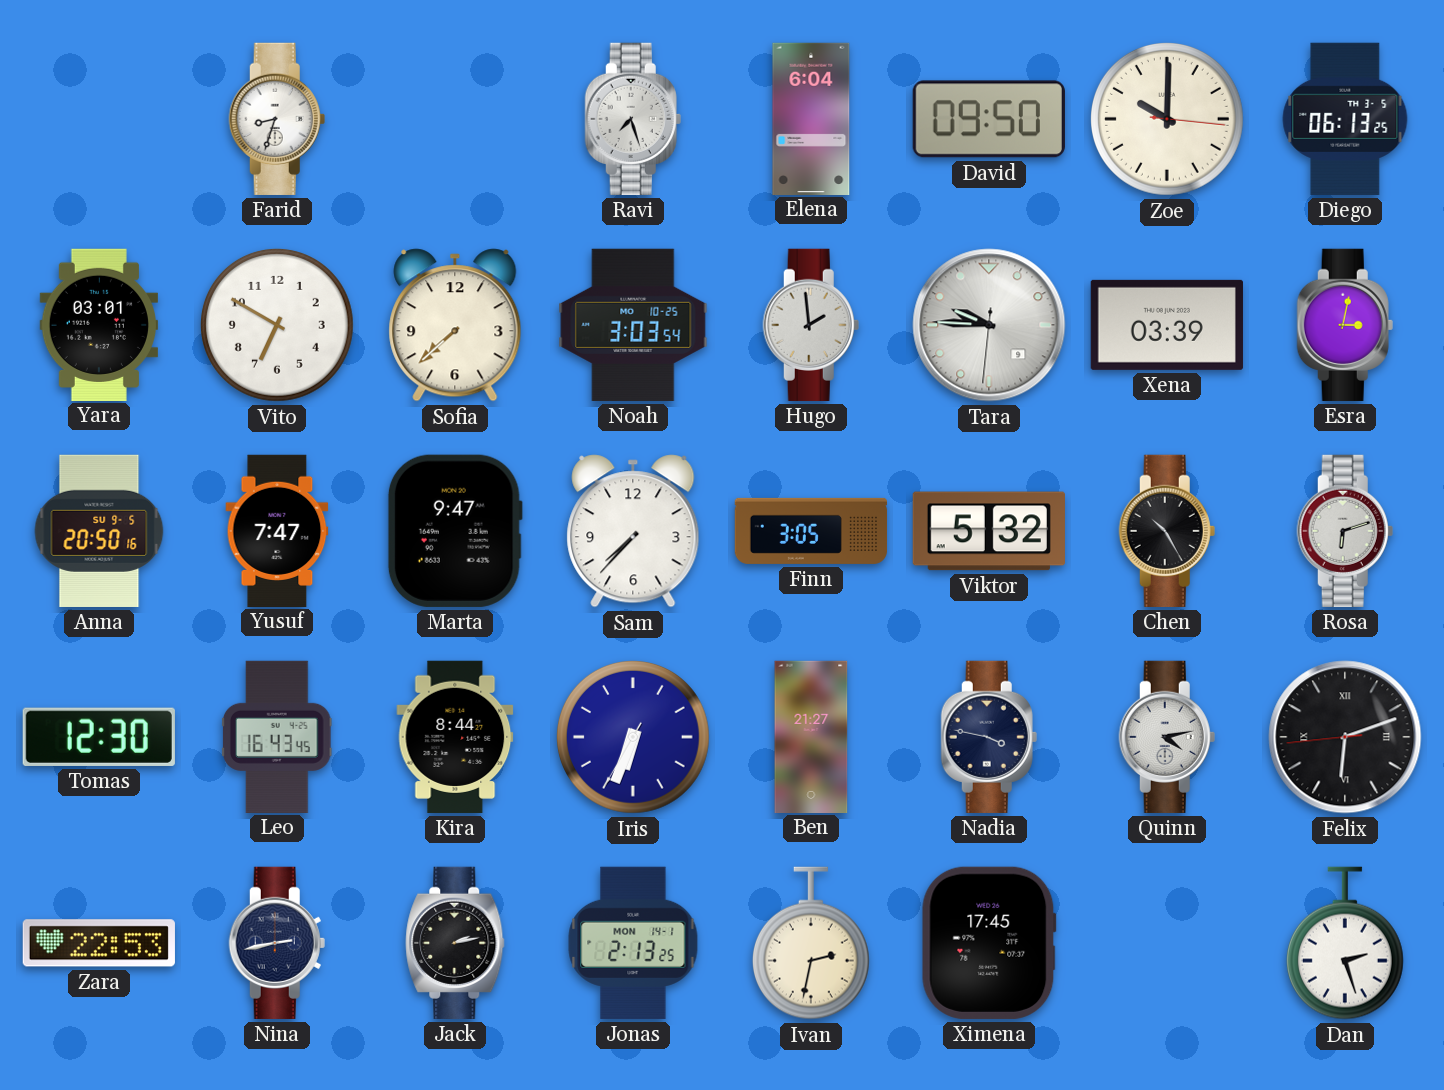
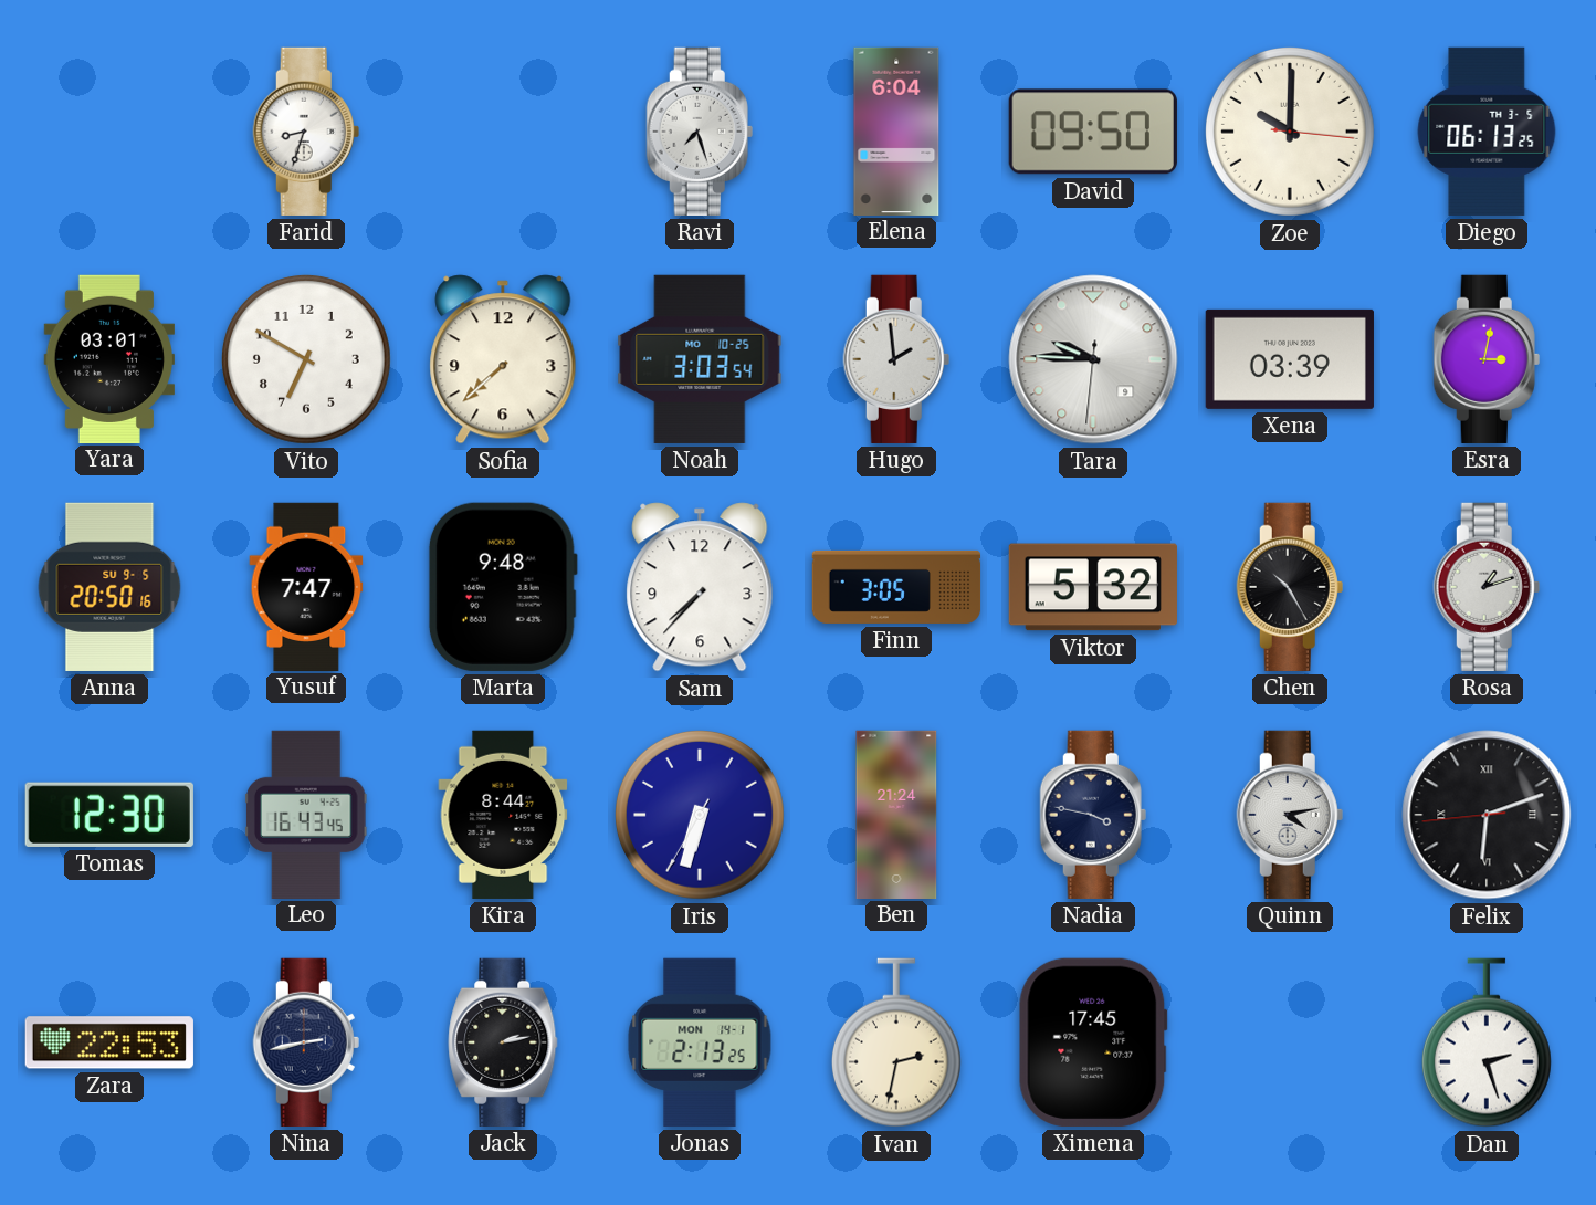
Marta: 9:47 -> 9:48
Rosa: 6:12 -> 1:12
Iris: 6:33 -> 6:32
Ben: 21:27 -> 21:24
